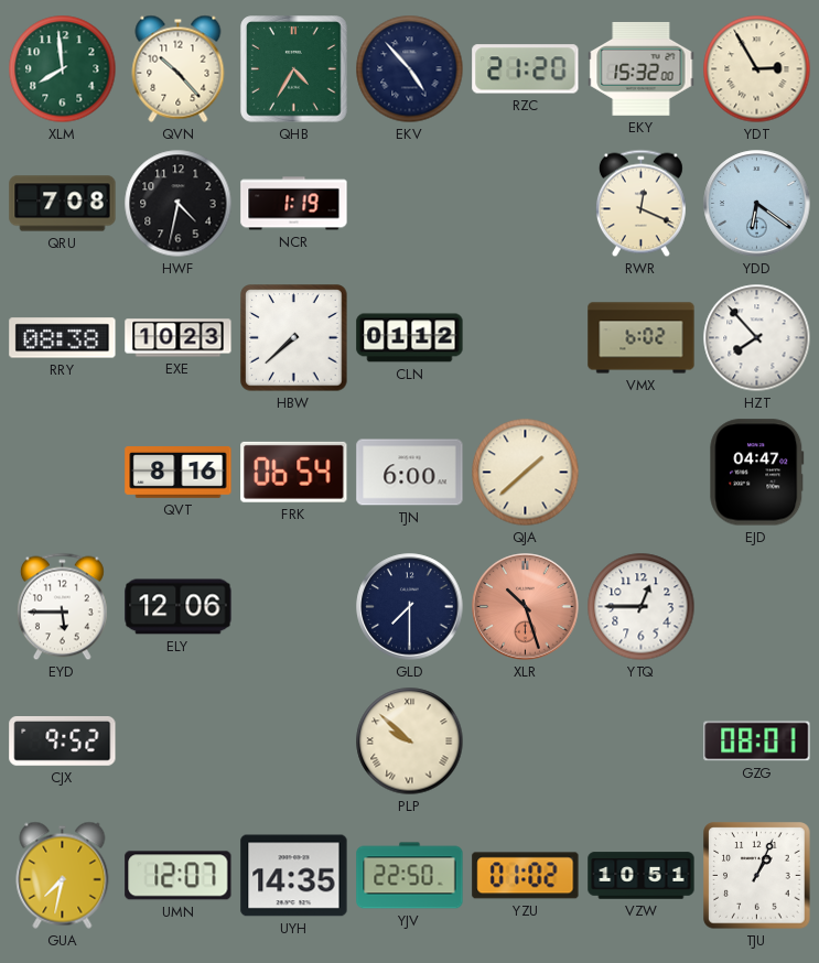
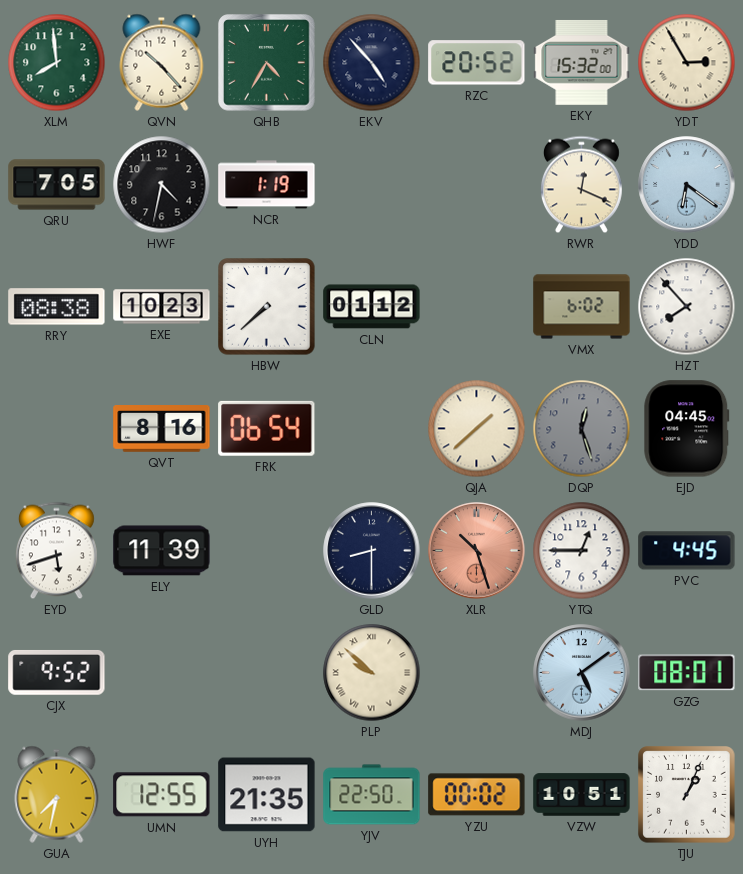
RZC: 21:20 -> 20:52
QRU: 7:08 -> 7:05
TJN: 6:00 -> none
DQP: none -> 12:27
EJD: 04:47 -> 04:45
EYD: 5:45 -> 5:42
ELY: 12:06 -> 11:39
GLD: 7:30 -> 8:30
PVC: none -> 4:45
MDJ: none -> 5:09
UMN: 12:07 -> 12:55
UYH: 14:35 -> 21:35
YZU: 01:02 -> 00:02
